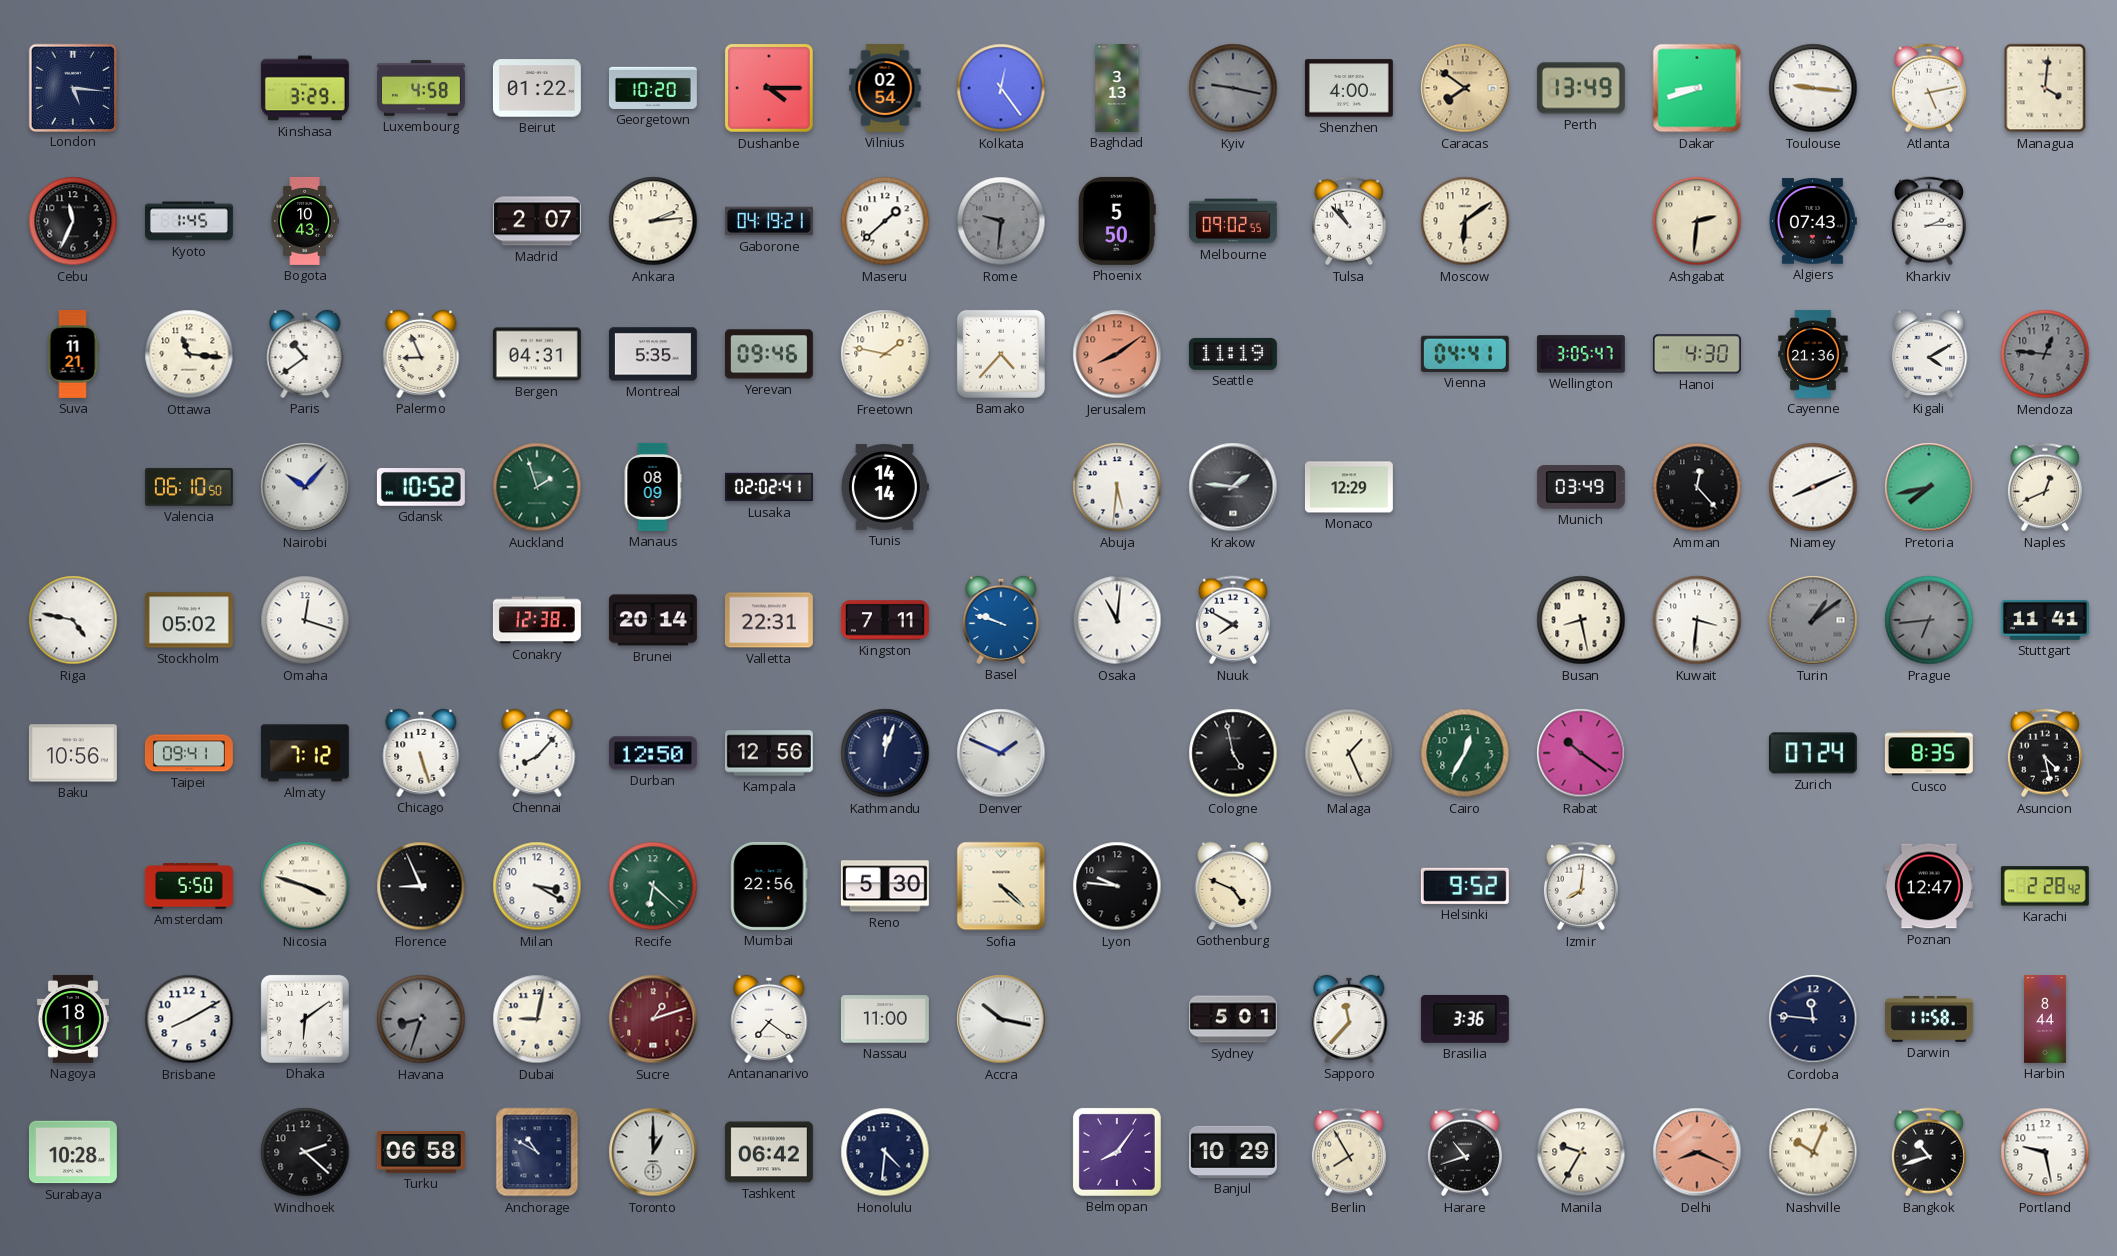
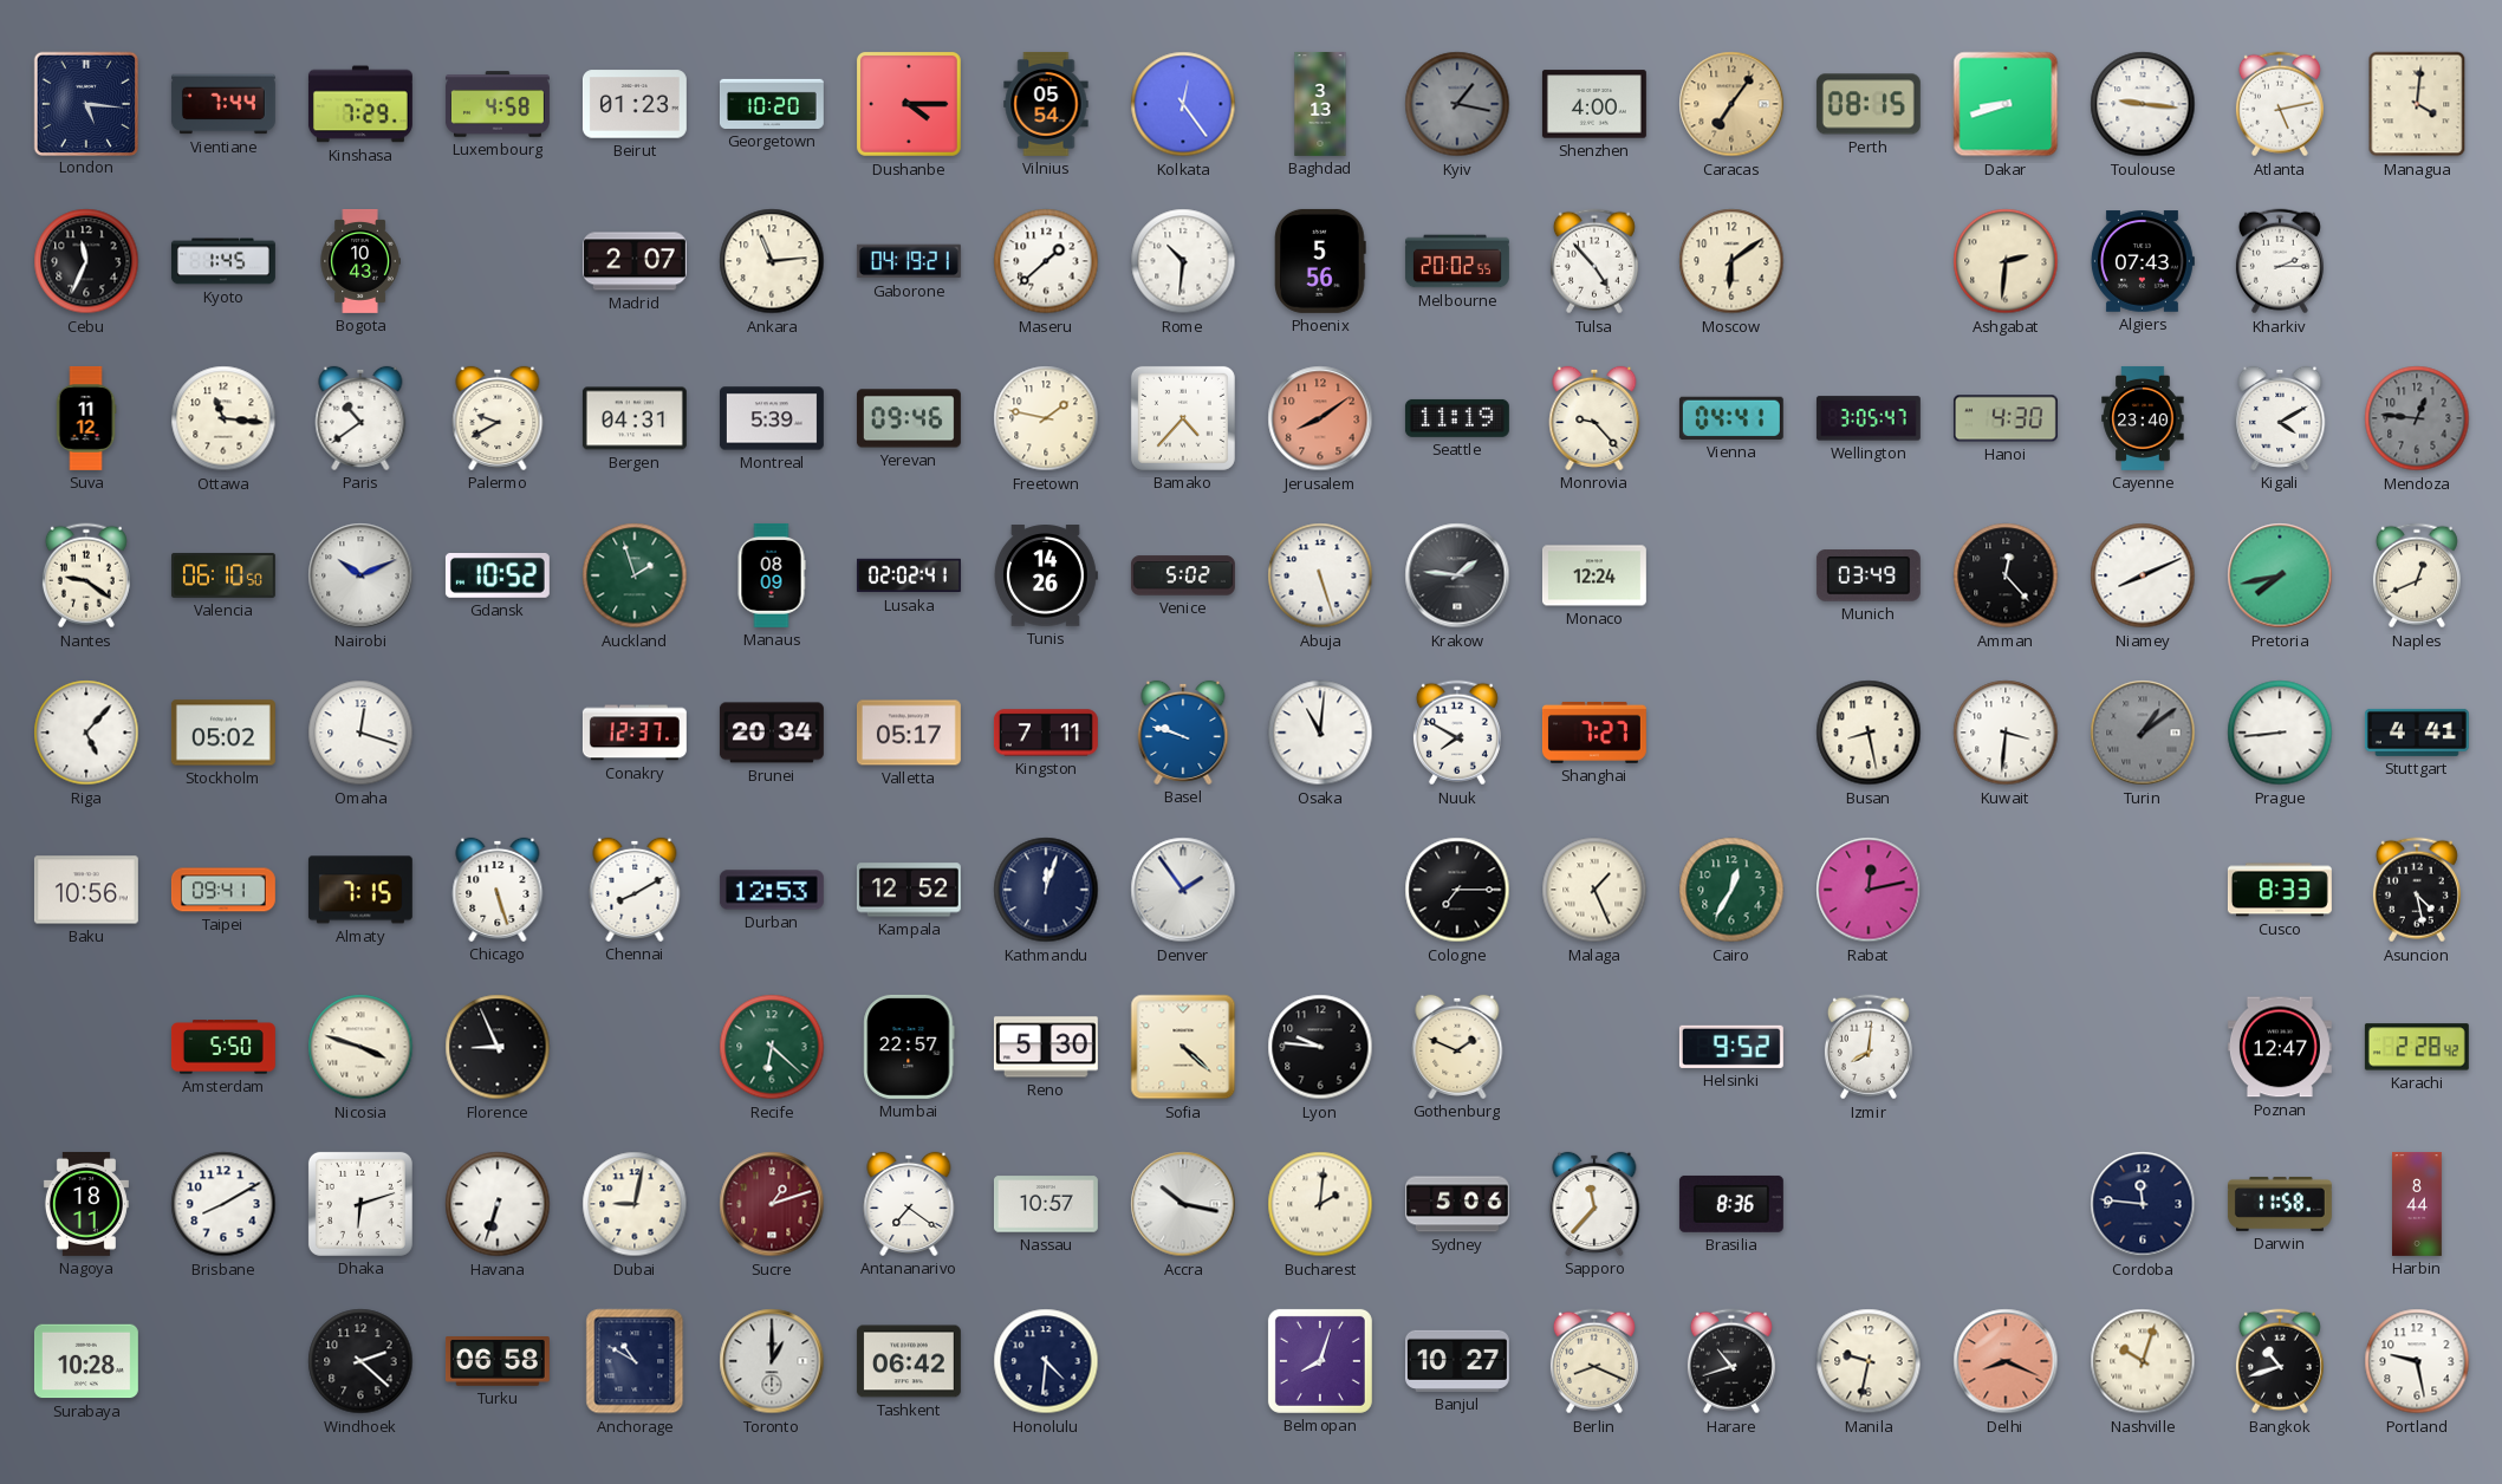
Vientiane: none -> 7:44
Kinshasa: 3:29 -> 7:29
Beirut: 01:22 -> 01:23
Vilnius: 02:54 -> 05:54
Kyiv: 9:17 -> 1:17
Caracas: 7:51 -> 7:06
Perth: 13:49 -> 08:15
Ankara: 2:14 -> 11:14
Rome: 9:31 -> 10:31
Rome dial: grey -> white
Phoenix: 5:50 -> 5:56
Melbourne: 09:02 -> 20:02
Tulsa: 10:53 -> 4:53
Suva: 11:21 -> 11:12
Palermo: 8:56 -> 9:40
Montreal: 5:35 -> 5:39
Monrovia: none -> 9:23
Cayenne: 21:36 -> 23:40
Nantes: none -> 9:21
Nairobi: 10:07 -> 10:11
Tunis: 14:14 -> 14:26
Venice: none -> 5:02
Abuja: 5:31 -> 5:27
Monaco: 12:29 -> 12:24
Riga: 4:47 -> 5:07
Conakry: 12:38 -> 12:37
Brunei: 20:14 -> 20:34
Valletta: 22:31 -> 05:17
Shanghai: none -> 7:27
Prague: 6:44 -> 8:44
Prague dial: grey -> white
Stuttgart: 11:41 -> 4:41
Almaty: 7:12 -> 7:15
Chennai: 8:07 -> 8:10
Durban: 12:50 -> 12:53
Kampala: 12:56 -> 12:52
Denver: 1:49 -> 1:54
Cologne: 4:58 -> 7:15
Rabat: 10:21 -> 12:13
Zurich: 07:24 -> none
Cusco: 8:35 -> 8:33
Milan: 3:20 -> none
Mumbai: 22:56 -> 22:57
Gothenburg: 4:49 -> 1:49
Dhaka: 6:09 -> 6:12
Havana: 8:33 -> 6:33
Havana dial: grey -> white
Nassau: 11:00 -> 10:57
Bucharest: none -> 2:01
Sydney: 5:01 -> 5:06
Brasilia: 3:36 -> 8:36
Belmopan: 8:06 -> 8:03
Banjul: 10:29 -> 10:27
Berlin: 7:55 -> 8:19
Manila: 9:35 -> 9:32
Nashville: 10:04 -> 10:03
